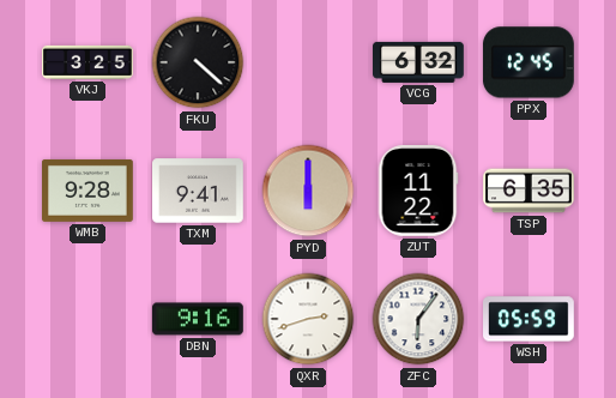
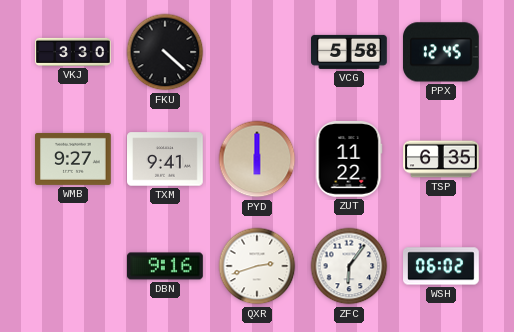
VKJ: 3:25 -> 3:30
VCG: 6:32 -> 5:58
WMB: 9:28 -> 9:27
WSH: 05:59 -> 06:02
